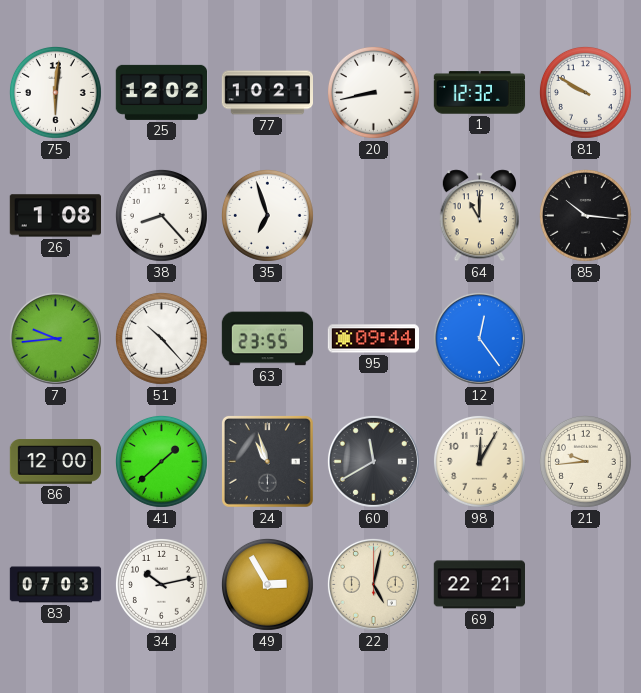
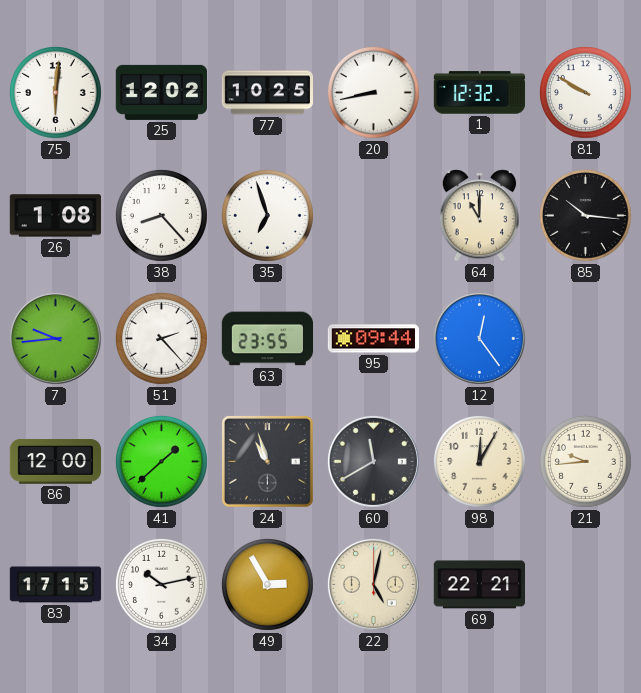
77: 10:21 -> 10:25
51: 10:23 -> 2:23
83: 07:03 -> 17:15
